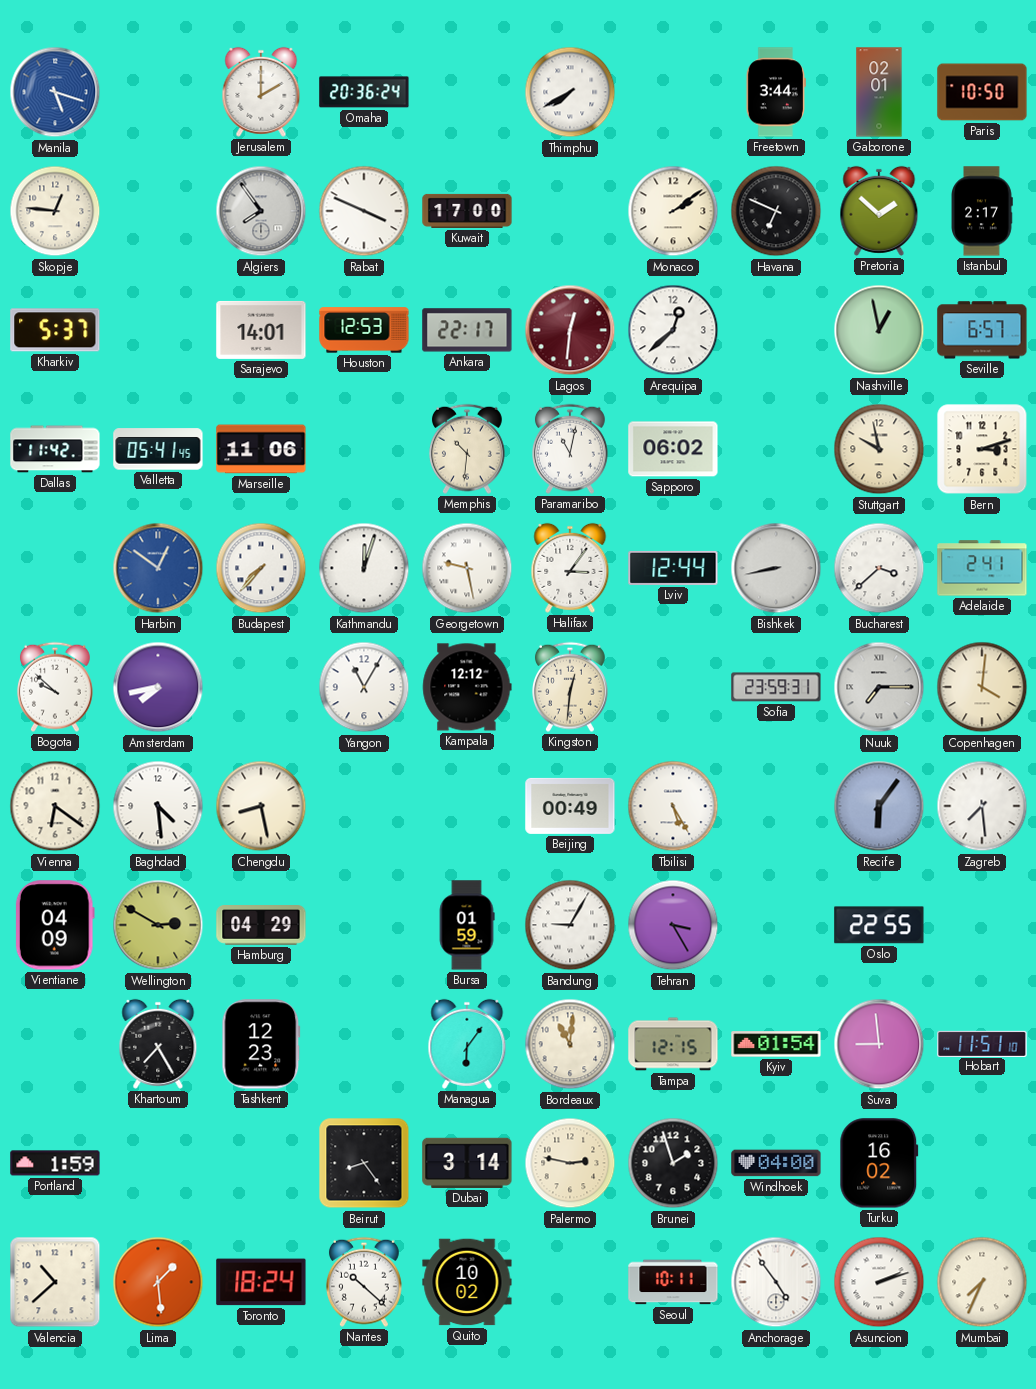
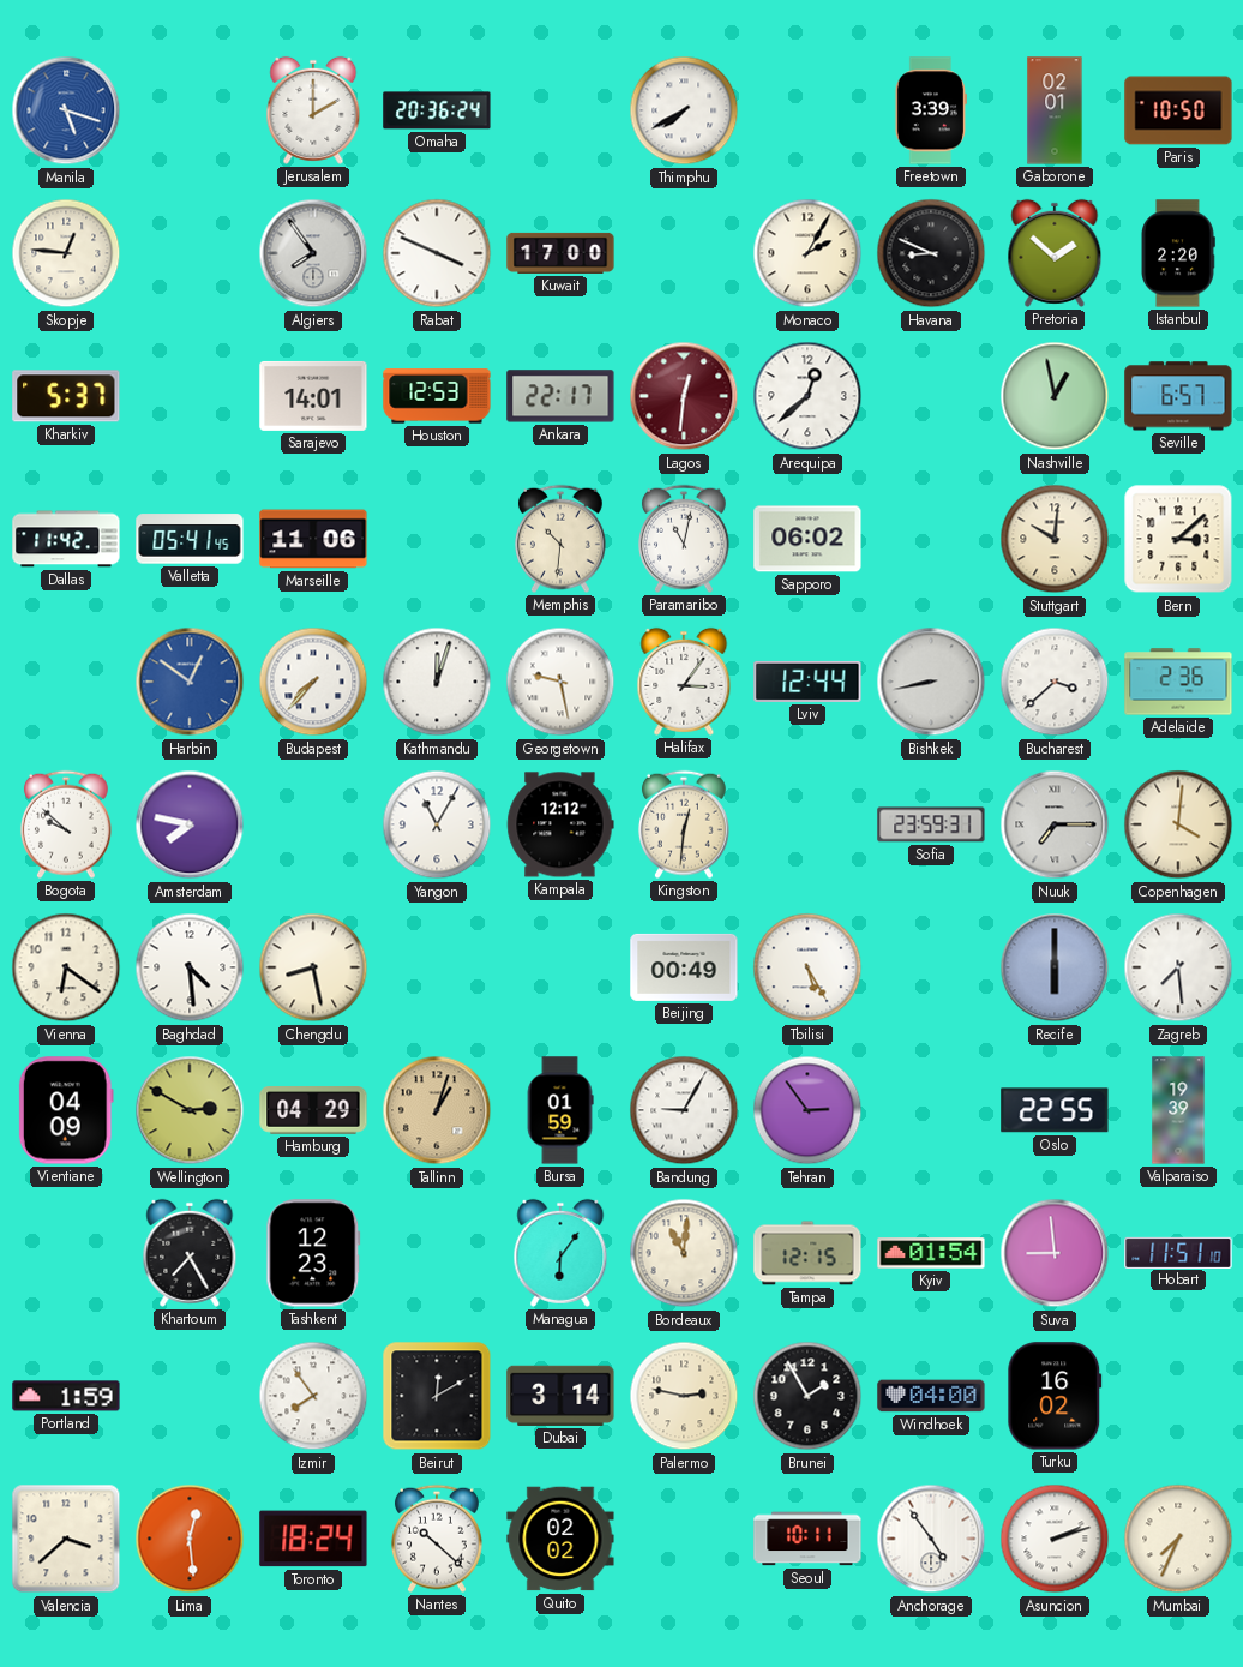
Freetown: 3:44 -> 3:39
Monaco: 2:09 -> 2:05
Havana: 6:49 -> 8:49
Istanbul: 2:17 -> 2:20
Stuttgart: 9:58 -> 10:01
Bern: 3:12 -> 3:08
Adelaide: 2:41 -> 2:36
Amsterdam: 7:43 -> 7:47
Recife: 6:06 -> 6:00
Tallinn: none -> 1:03
Tehran: 3:25 -> 2:54
Valparaiso: none -> 19:39
Izmir: none -> 7:54
Beirut: 8:24 -> 12:10
Brunei: 1:57 -> 1:55
Valencia: 10:38 -> 3:38
Lima: 1:29 -> 12:29
Quito: 10:02 -> 02:02
